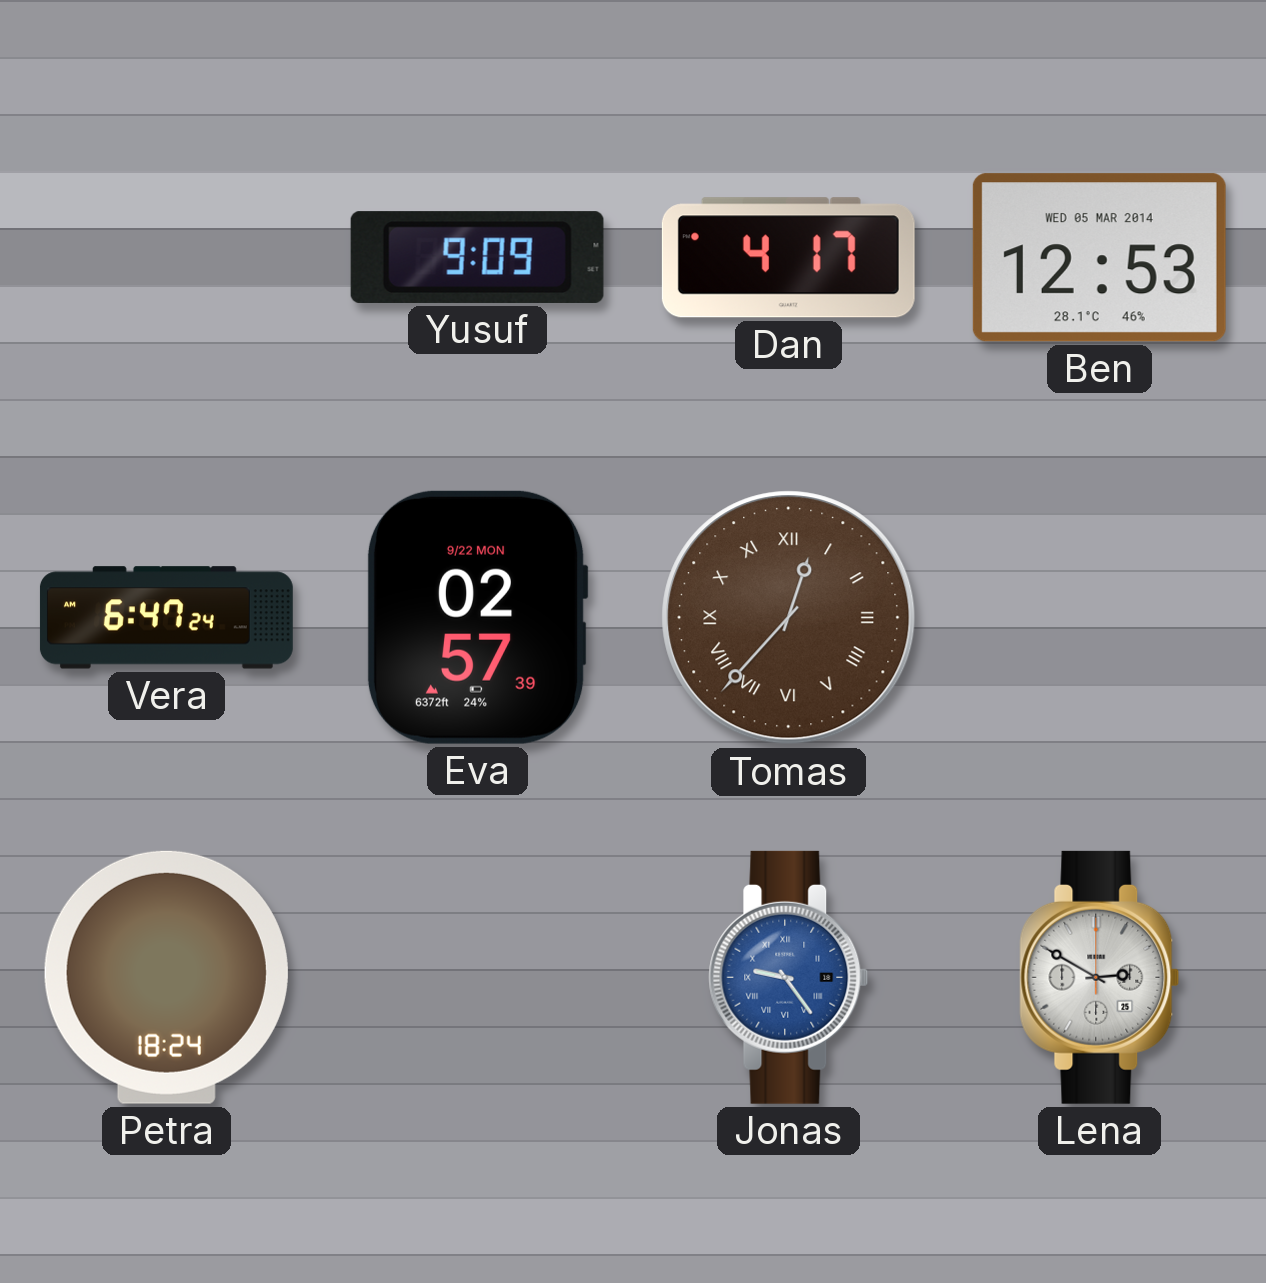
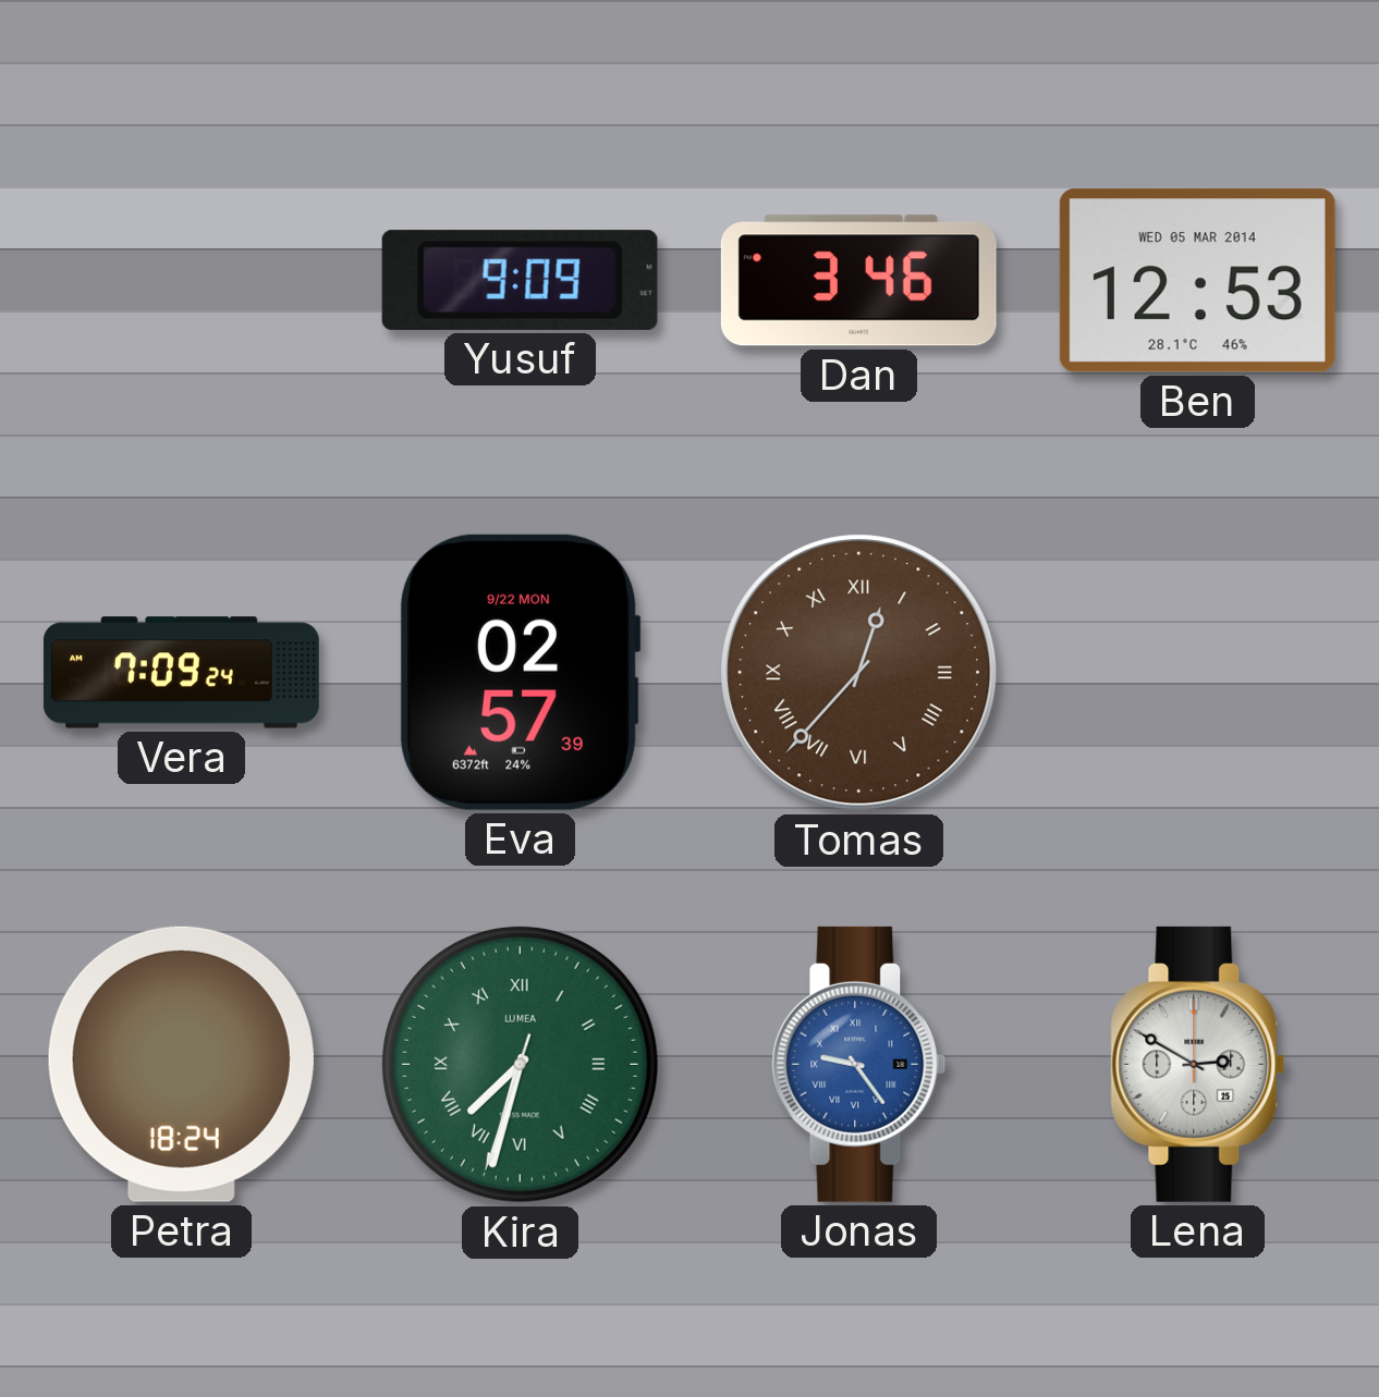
Dan: 4:17 -> 3:46
Vera: 6:47 -> 7:09
Kira: none -> 7:32
